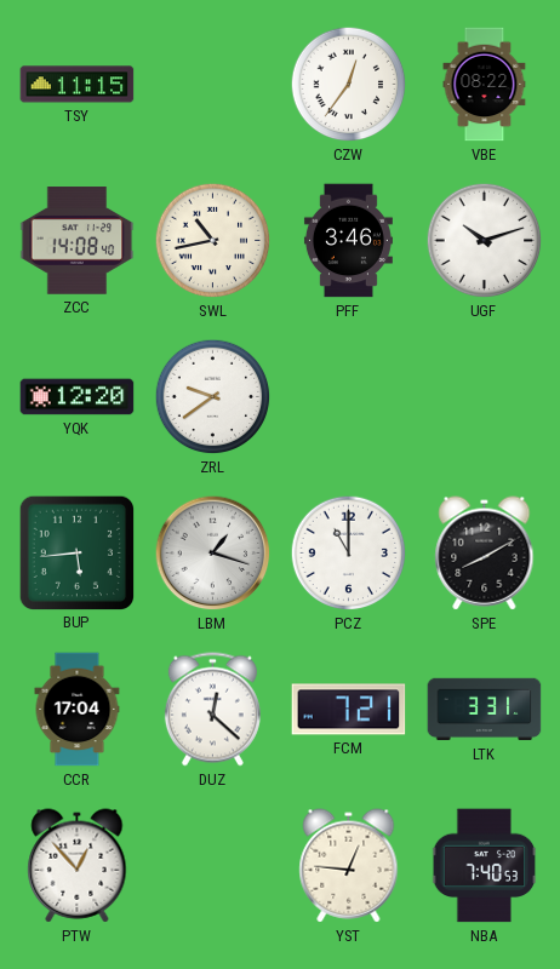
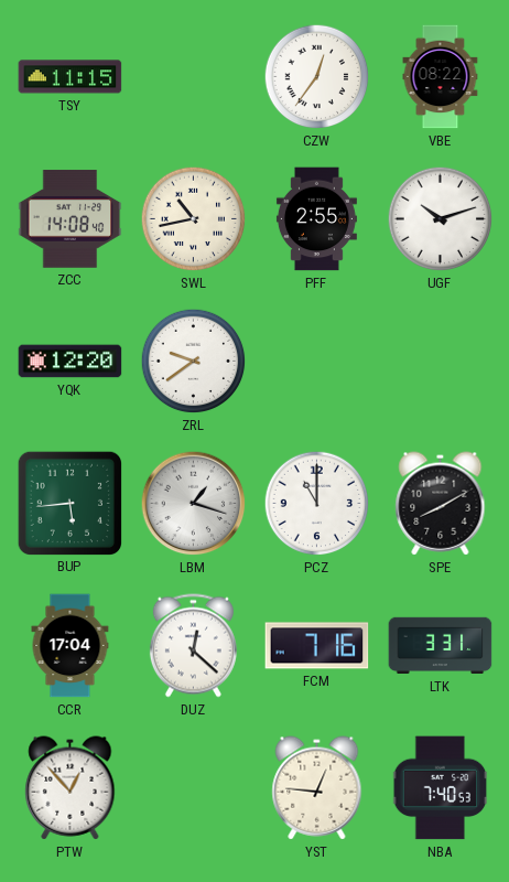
PFF: 3:46 -> 2:55
FCM: 7:21 -> 7:16
